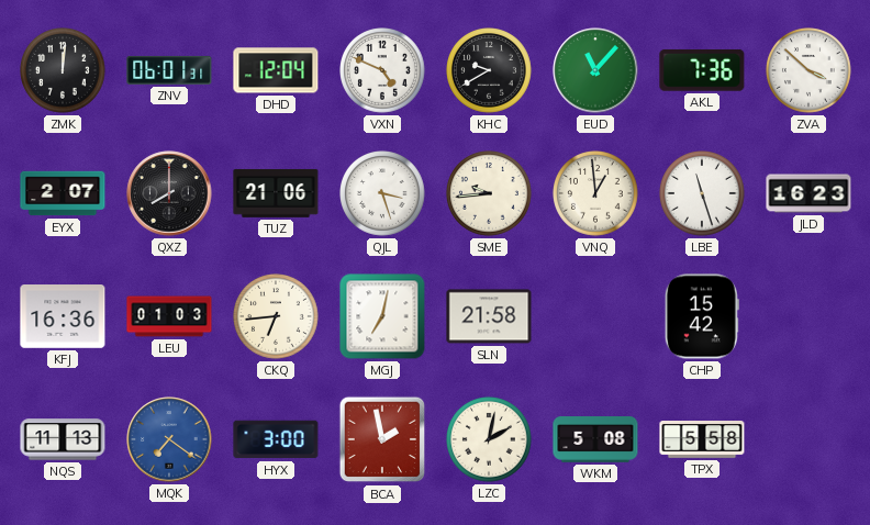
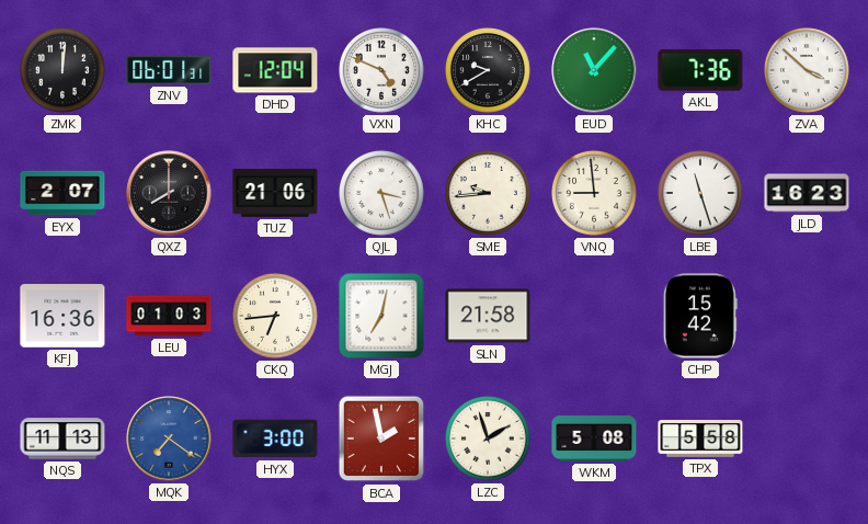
VNQ: 12:59 -> 8:59
LZC: 2:02 -> 1:57
